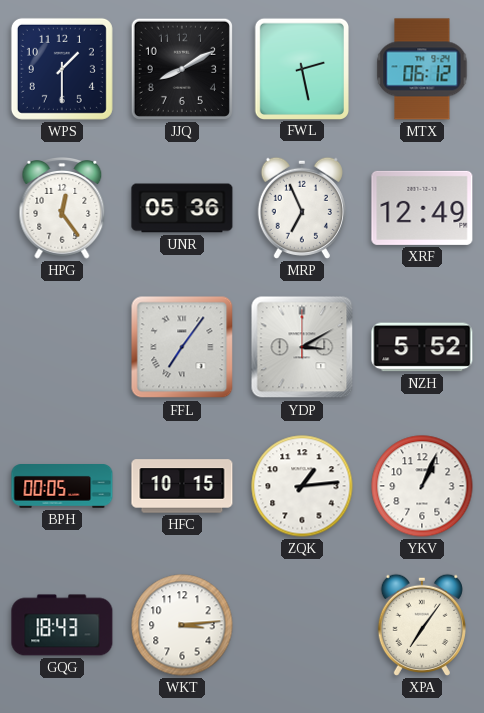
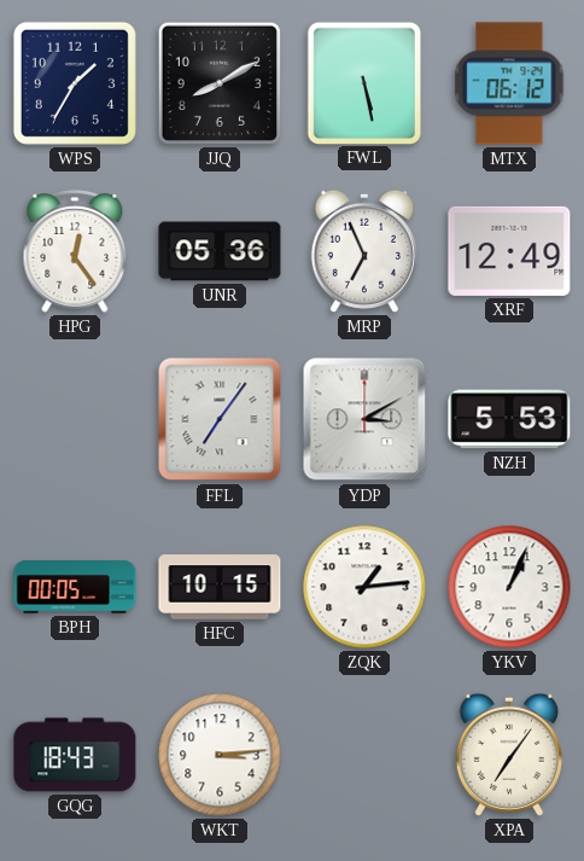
WPS: 1:30 -> 1:35
FWL: 2:28 -> 5:28
NZH: 5:52 -> 5:53
